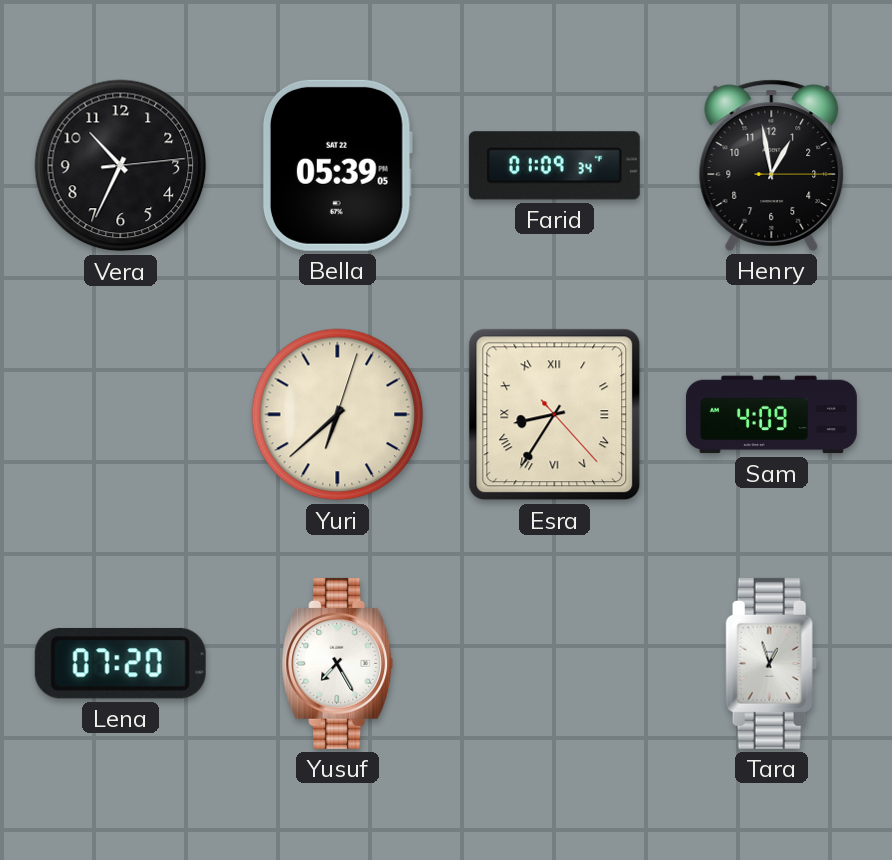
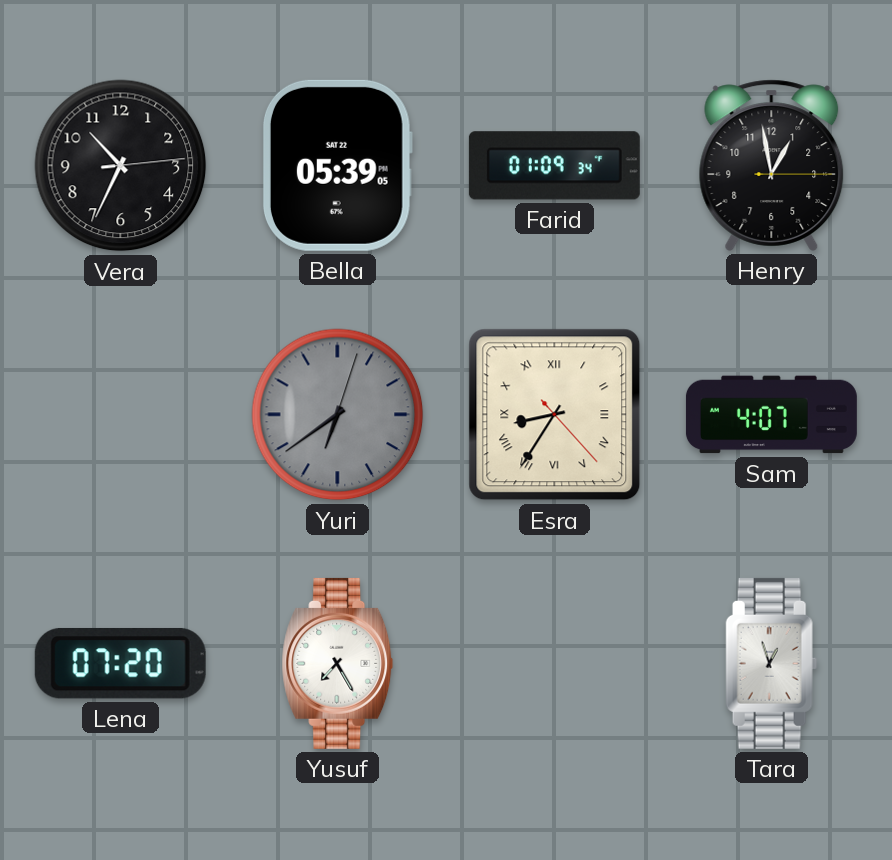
Yuri: 6:38 -> 6:39
Yuri dial: cream -> grey
Sam: 4:09 -> 4:07
